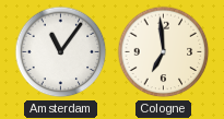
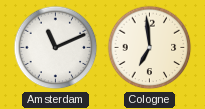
Amsterdam: 11:06 -> 11:11
